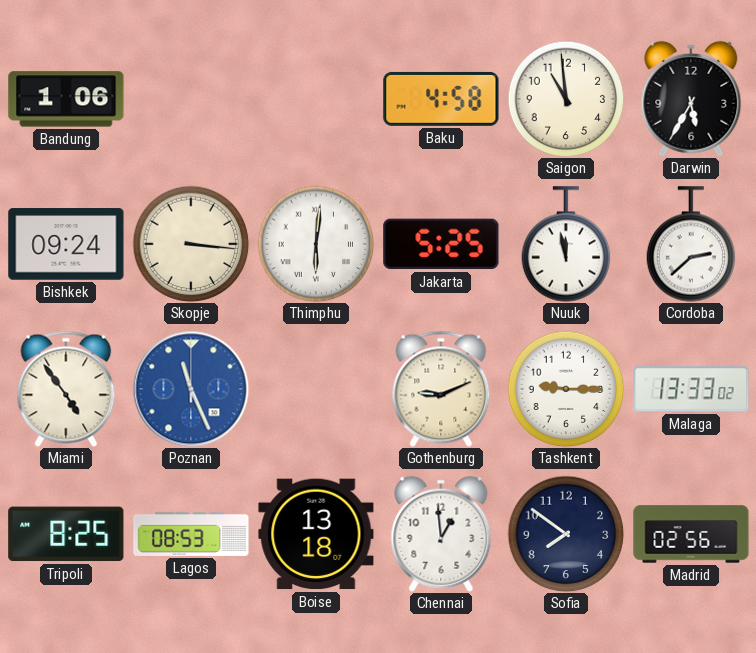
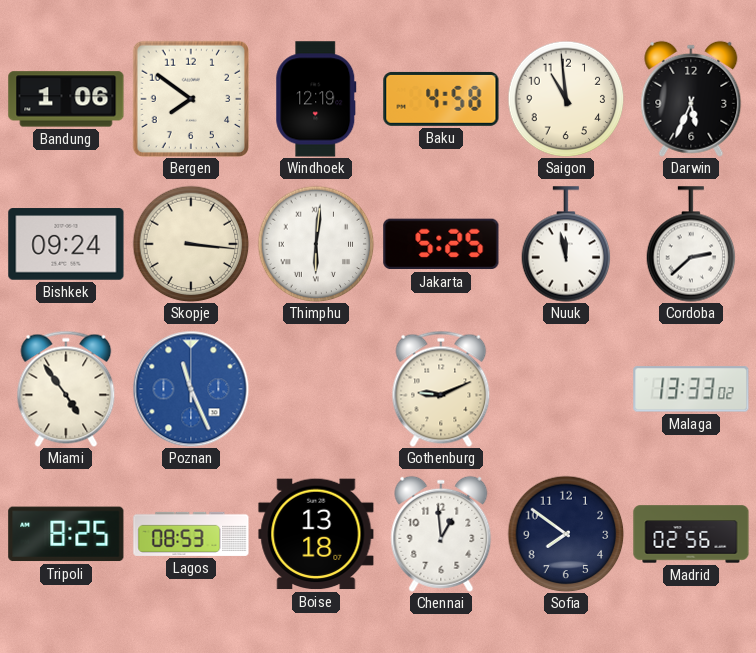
Bergen: none -> 7:51
Windhoek: none -> 12:19
Darwin: 5:35 -> 5:34
Tashkent: 9:15 -> none
